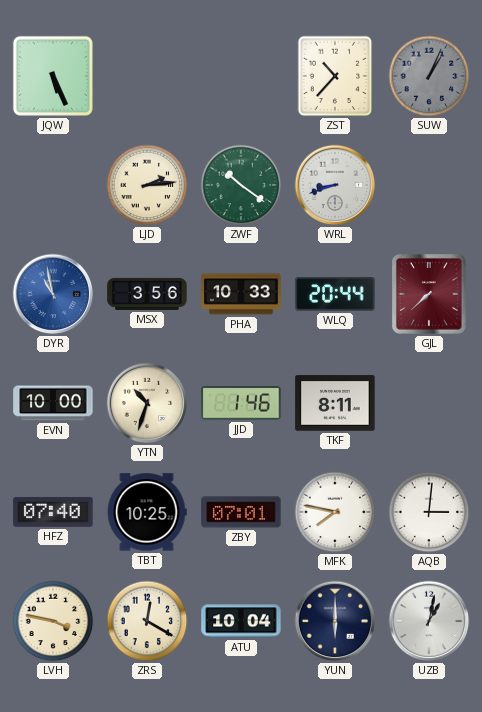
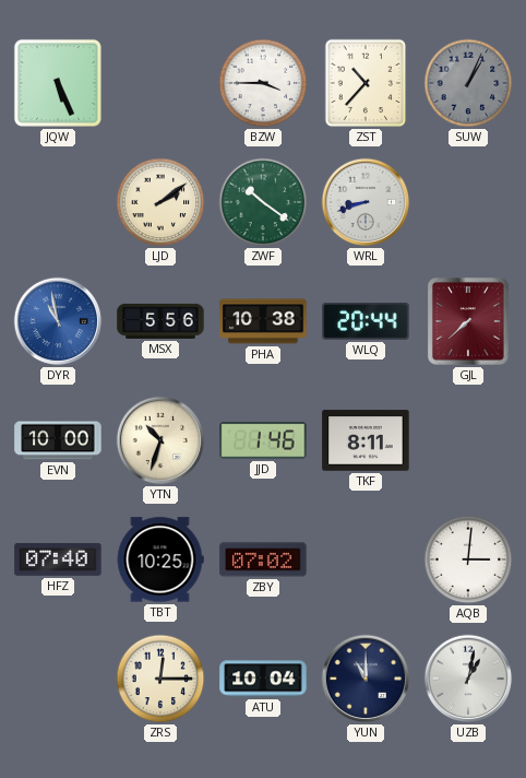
BZW: none -> 3:45
LJD: 2:14 -> 2:09
MSX: 3:56 -> 5:56
PHA: 10:33 -> 10:38
ZBY: 07:01 -> 07:02
MFK: 7:47 -> none
LVH: 3:47 -> none
ZRS: 12:20 -> 12:15
YUN: 6:00 -> 11:00
